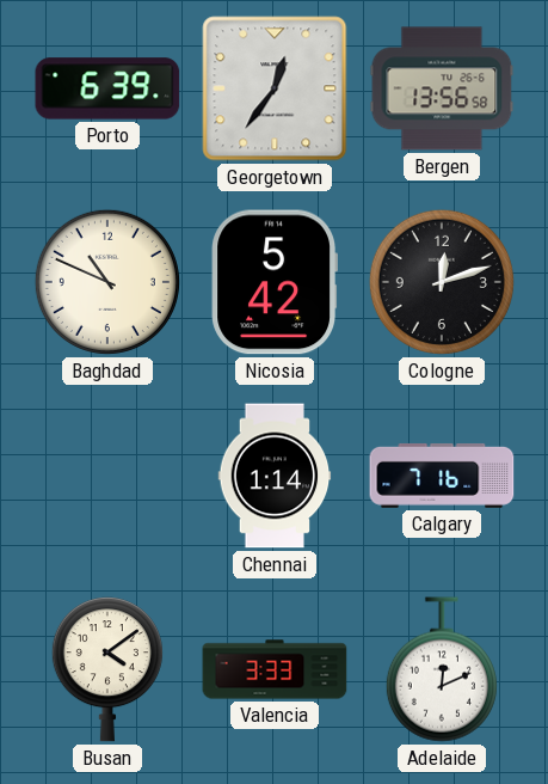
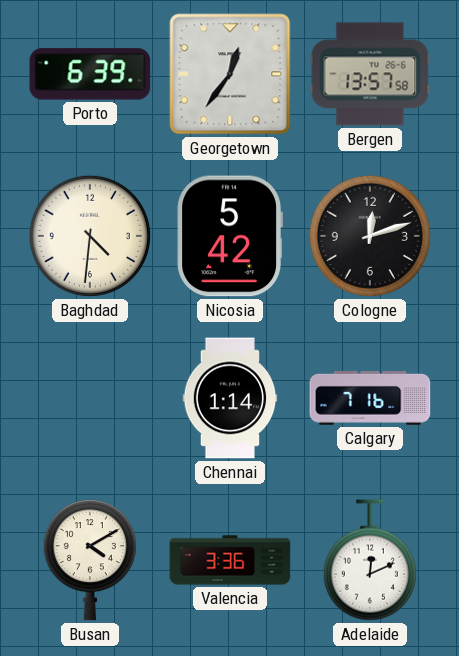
Bergen: 13:56 -> 13:57
Baghdad: 10:49 -> 4:31
Busan: 4:09 -> 4:10
Valencia: 3:33 -> 3:36
